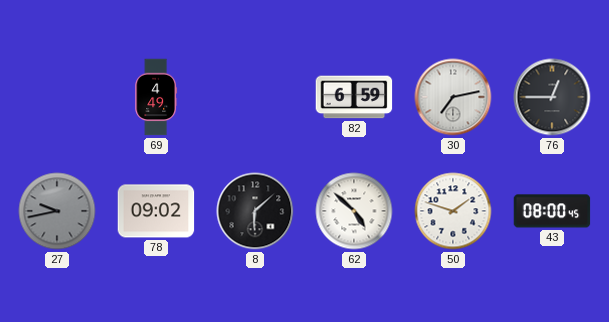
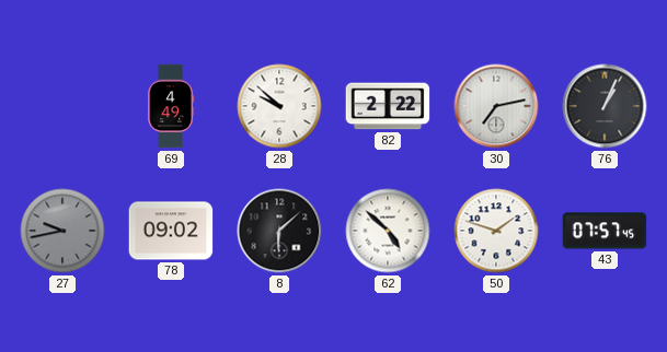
28: none -> 9:52
82: 6:59 -> 2:22
76: 12:45 -> 1:04
43: 08:00 -> 07:57
